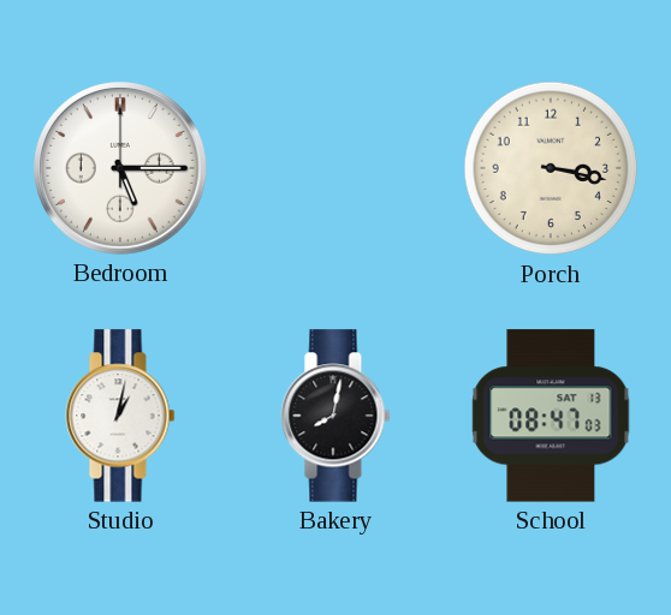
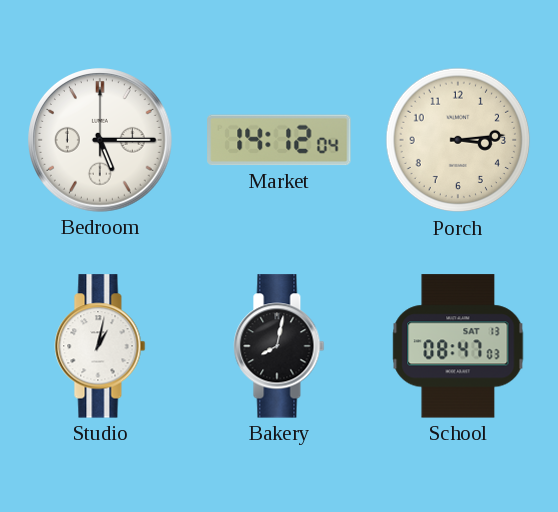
Market: none -> 14:12
Porch: 3:17 -> 3:14
